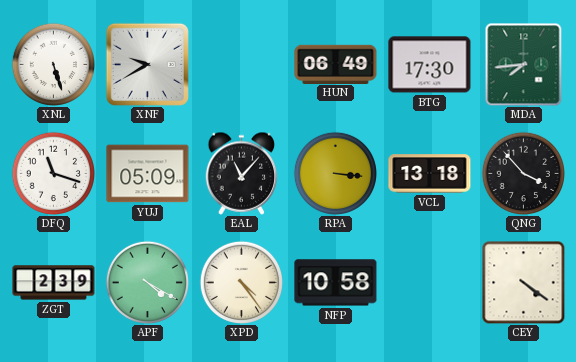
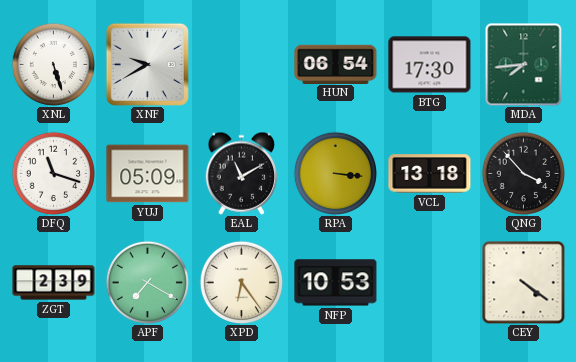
HUN: 06:49 -> 06:54
EAL: 11:07 -> 11:10
APF: 4:20 -> 7:20
XPD: 4:24 -> 6:24
NFP: 10:58 -> 10:53
